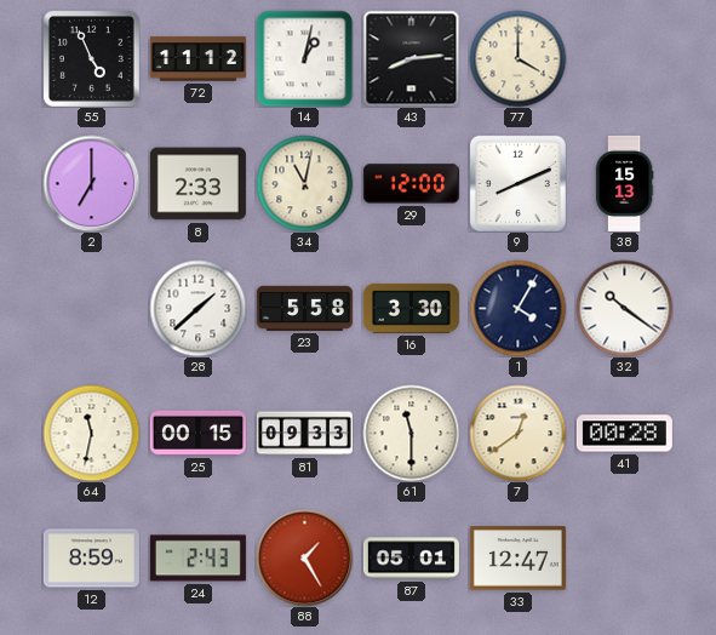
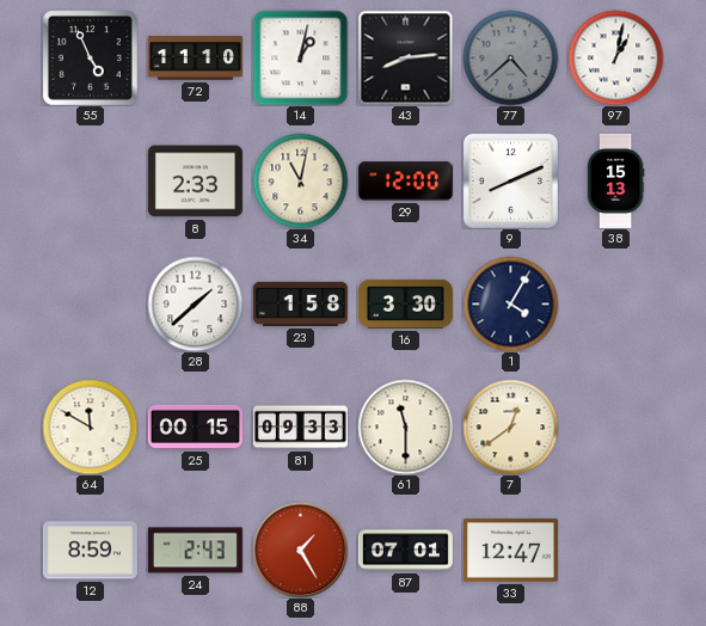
72: 11:12 -> 11:10
77: 4:00 -> 4:38
77 dial: cream -> grey
97: none -> 1:02
2: 7:00 -> none
23: 5:58 -> 1:58
32: 10:21 -> none
64: 11:32 -> 11:50
41: 00:28 -> none
87: 05:01 -> 07:01
